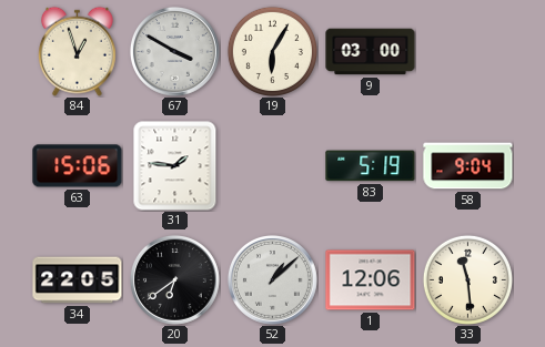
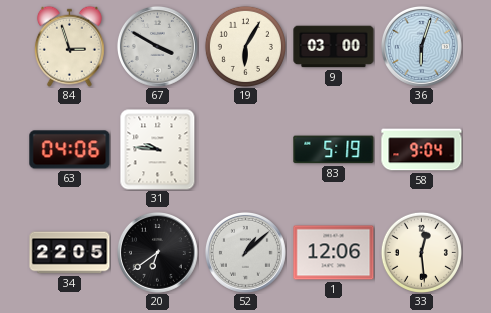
84: 12:57 -> 2:57
36: none -> 6:03
63: 15:06 -> 04:06
31: 1:46 -> 9:46
33: 11:29 -> 12:29
